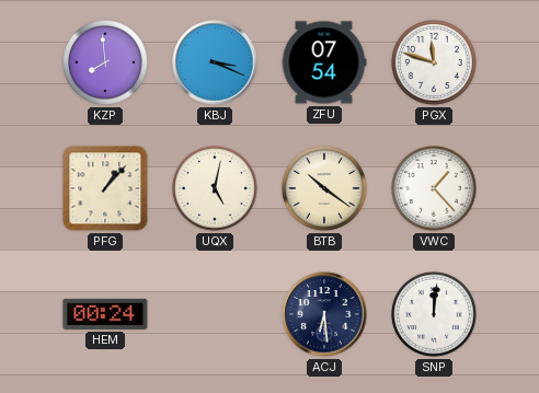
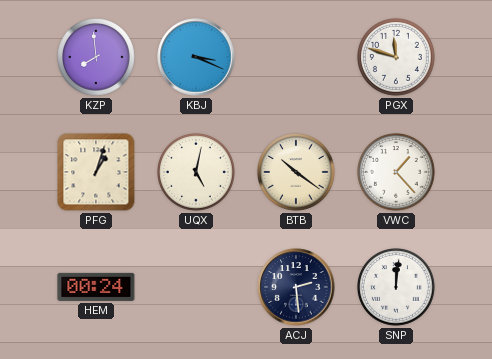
ZFU: 07:54 -> none
PFG: 1:07 -> 1:03
ACJ: 6:29 -> 2:29
